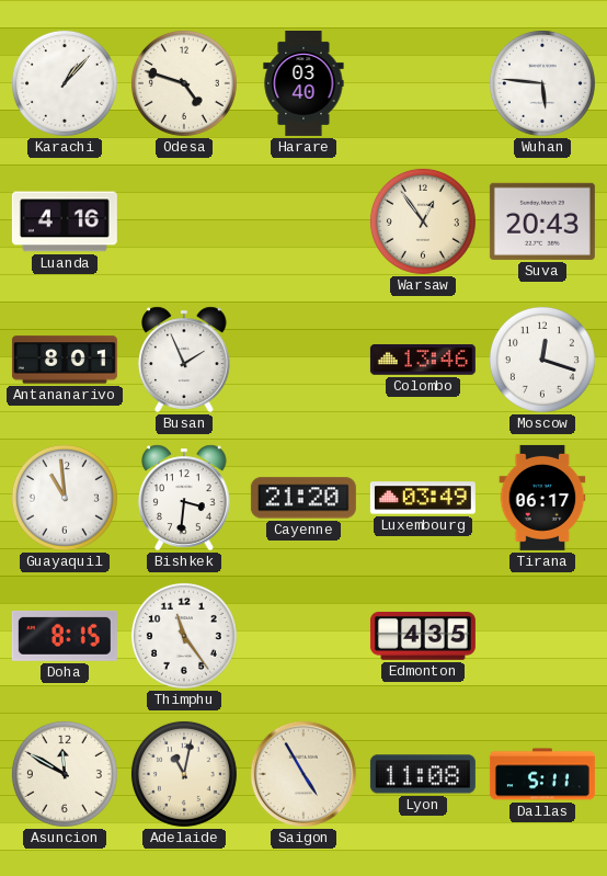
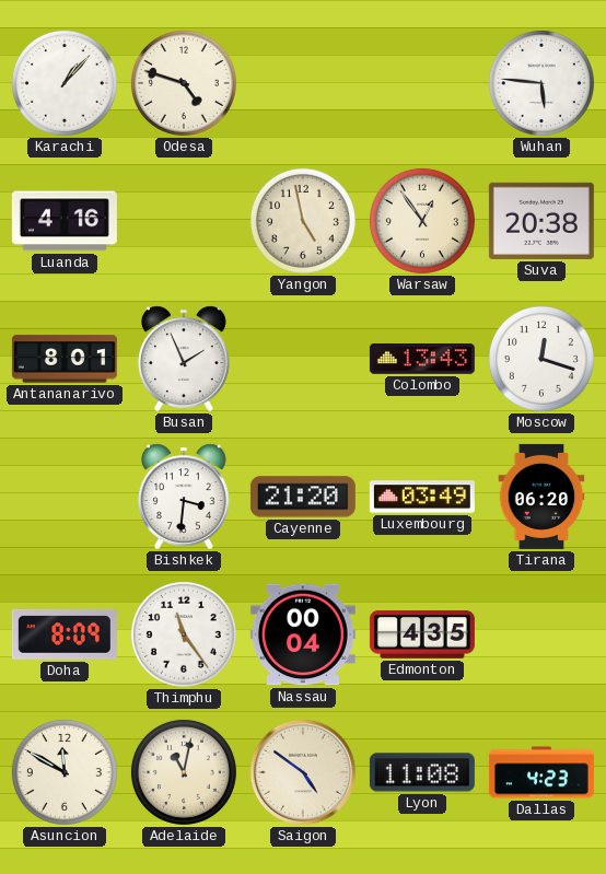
Harare: 03:40 -> none
Yangon: none -> 4:58
Suva: 20:43 -> 20:38
Colombo: 13:46 -> 13:43
Guayaquil: 10:59 -> none
Tirana: 06:17 -> 06:20
Doha: 8:15 -> 8:09
Nassau: none -> 00:04
Saigon: 4:55 -> 4:51
Dallas: 5:11 -> 4:23
